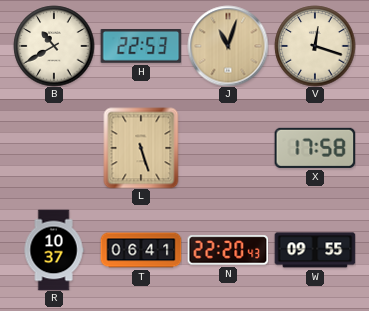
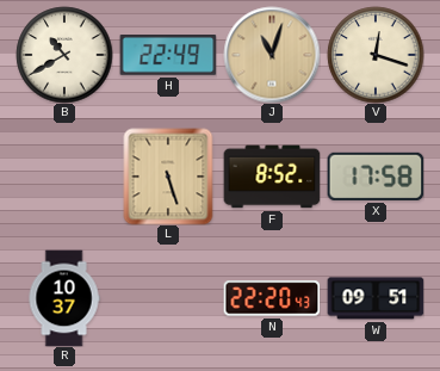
H: 22:53 -> 22:49
F: none -> 8:52
T: 06:41 -> none
W: 09:55 -> 09:51
